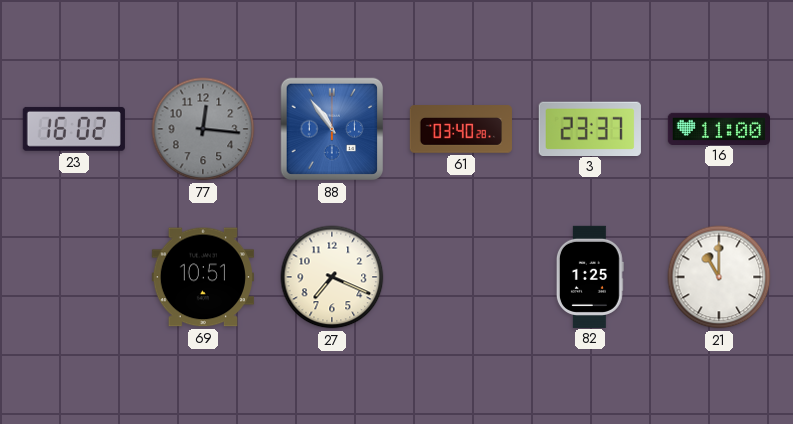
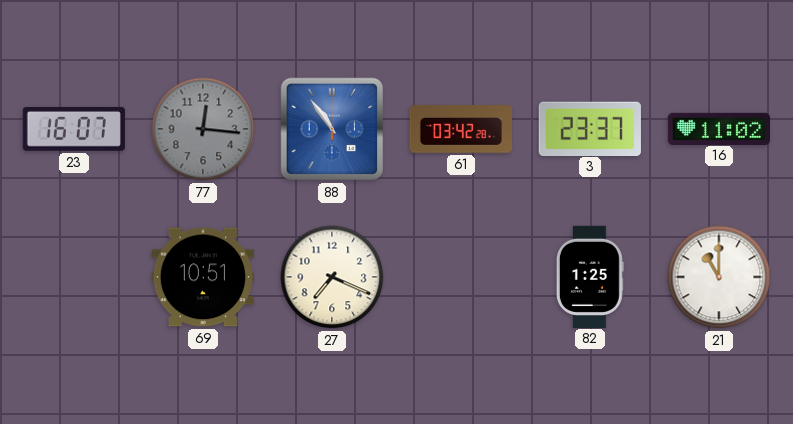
23: 16:02 -> 16:07
61: 03:40 -> 03:42
16: 11:00 -> 11:02
